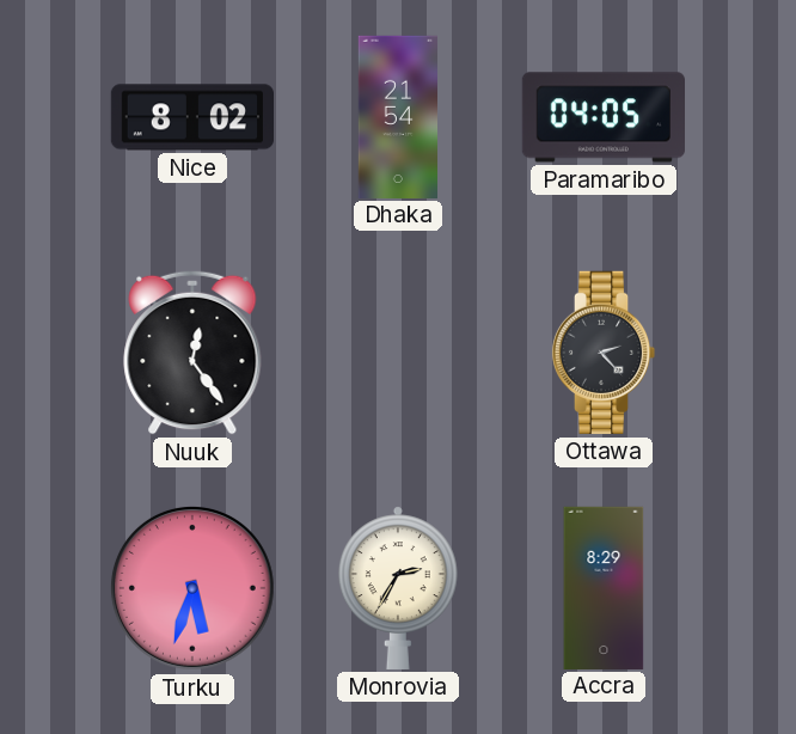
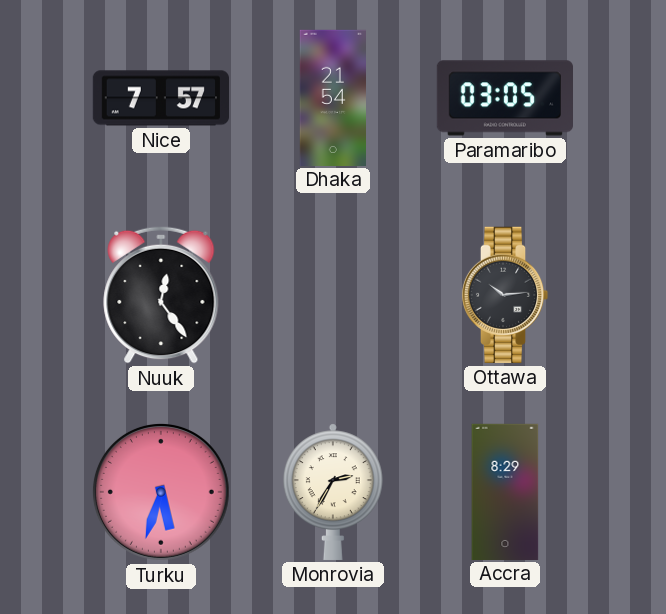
Nice: 8:02 -> 7:57
Paramaribo: 04:05 -> 03:05
Ottawa: 2:23 -> 10:14
